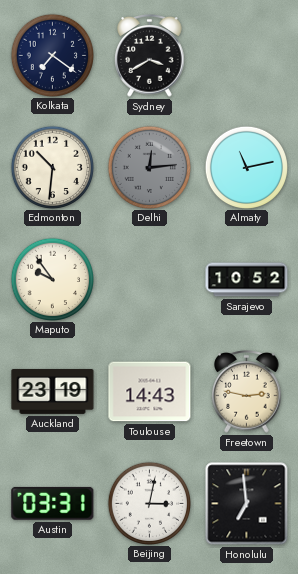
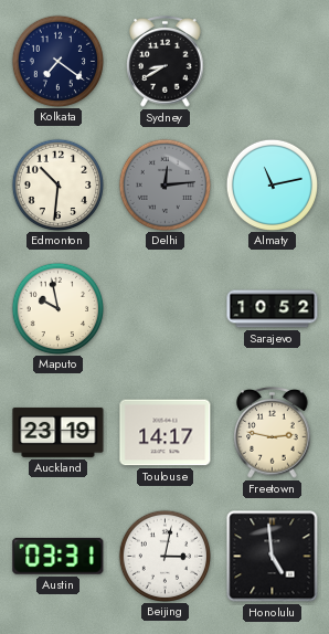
Sydney: 3:40 -> 8:40
Maputo: 9:54 -> 9:58
Toulouse: 14:43 -> 14:17
Honolulu: 6:59 -> 4:59
